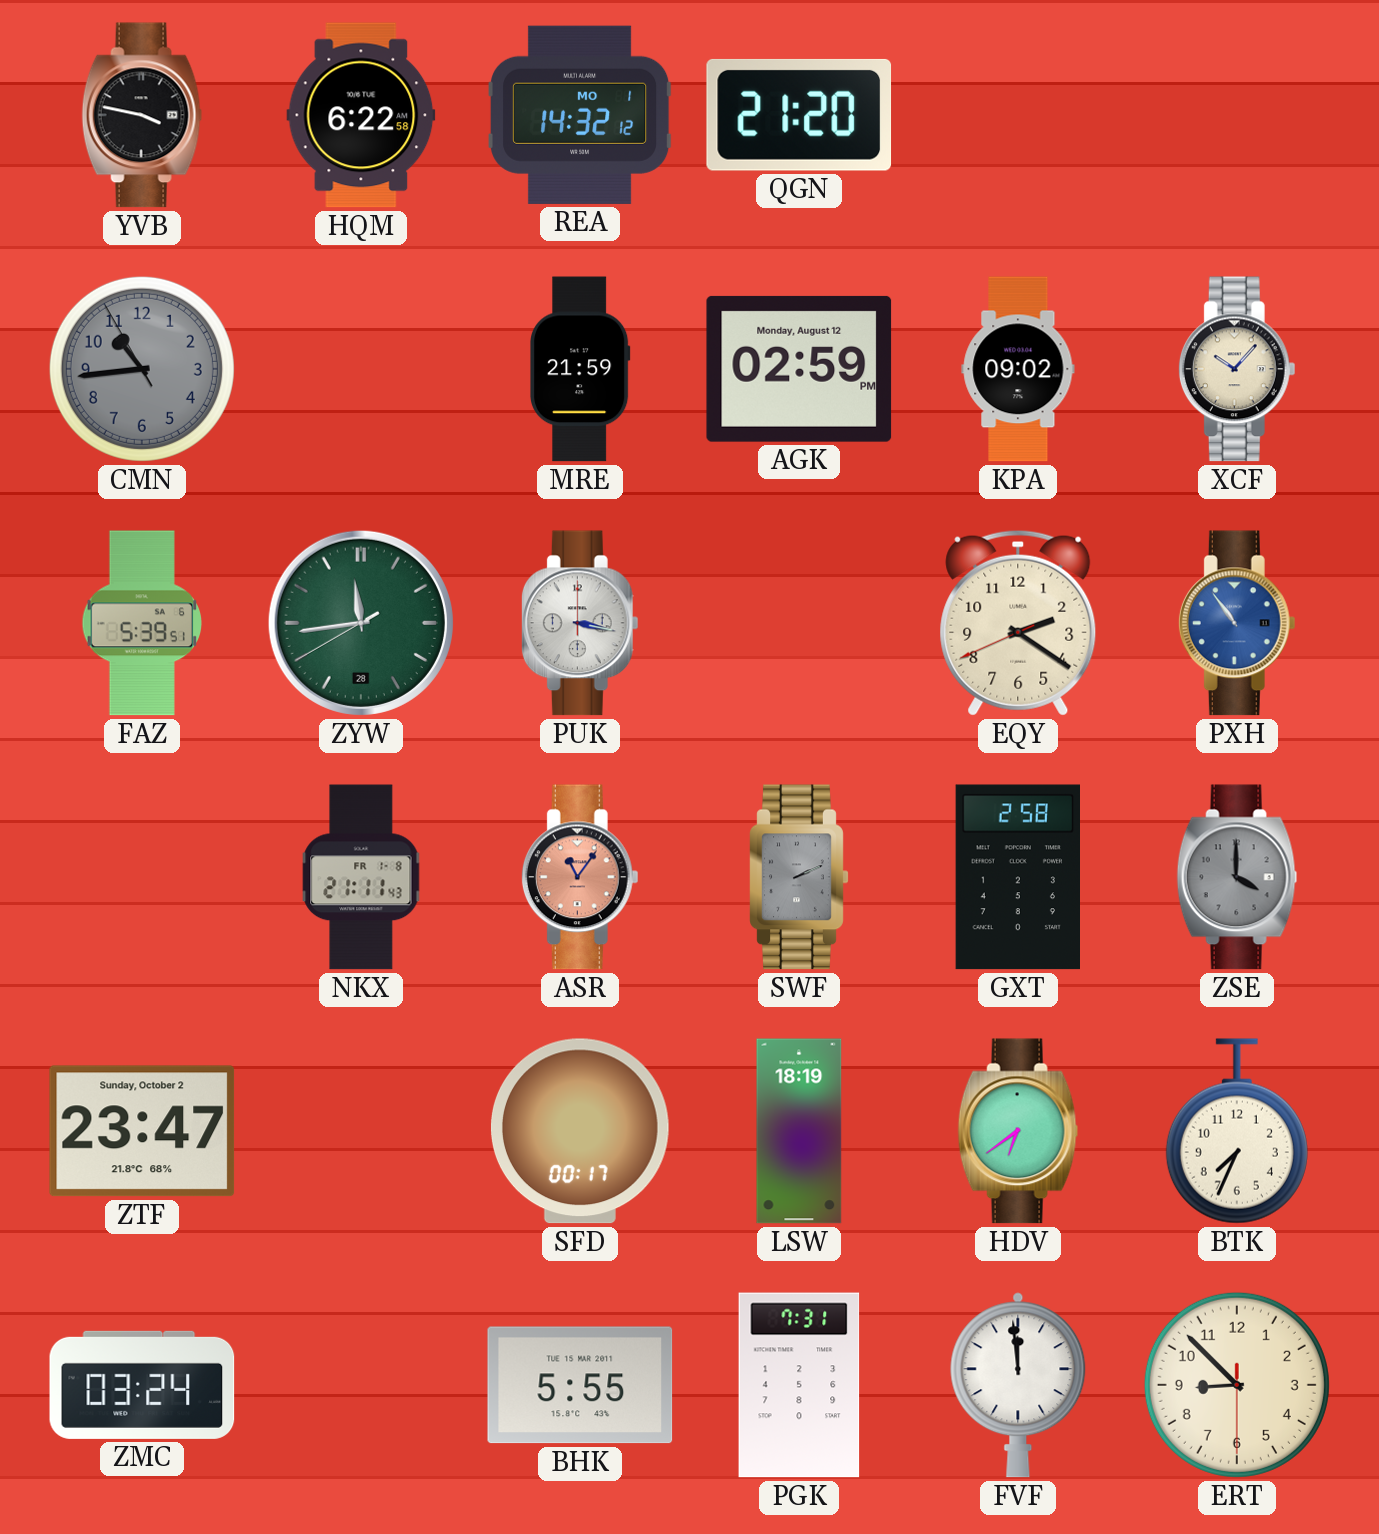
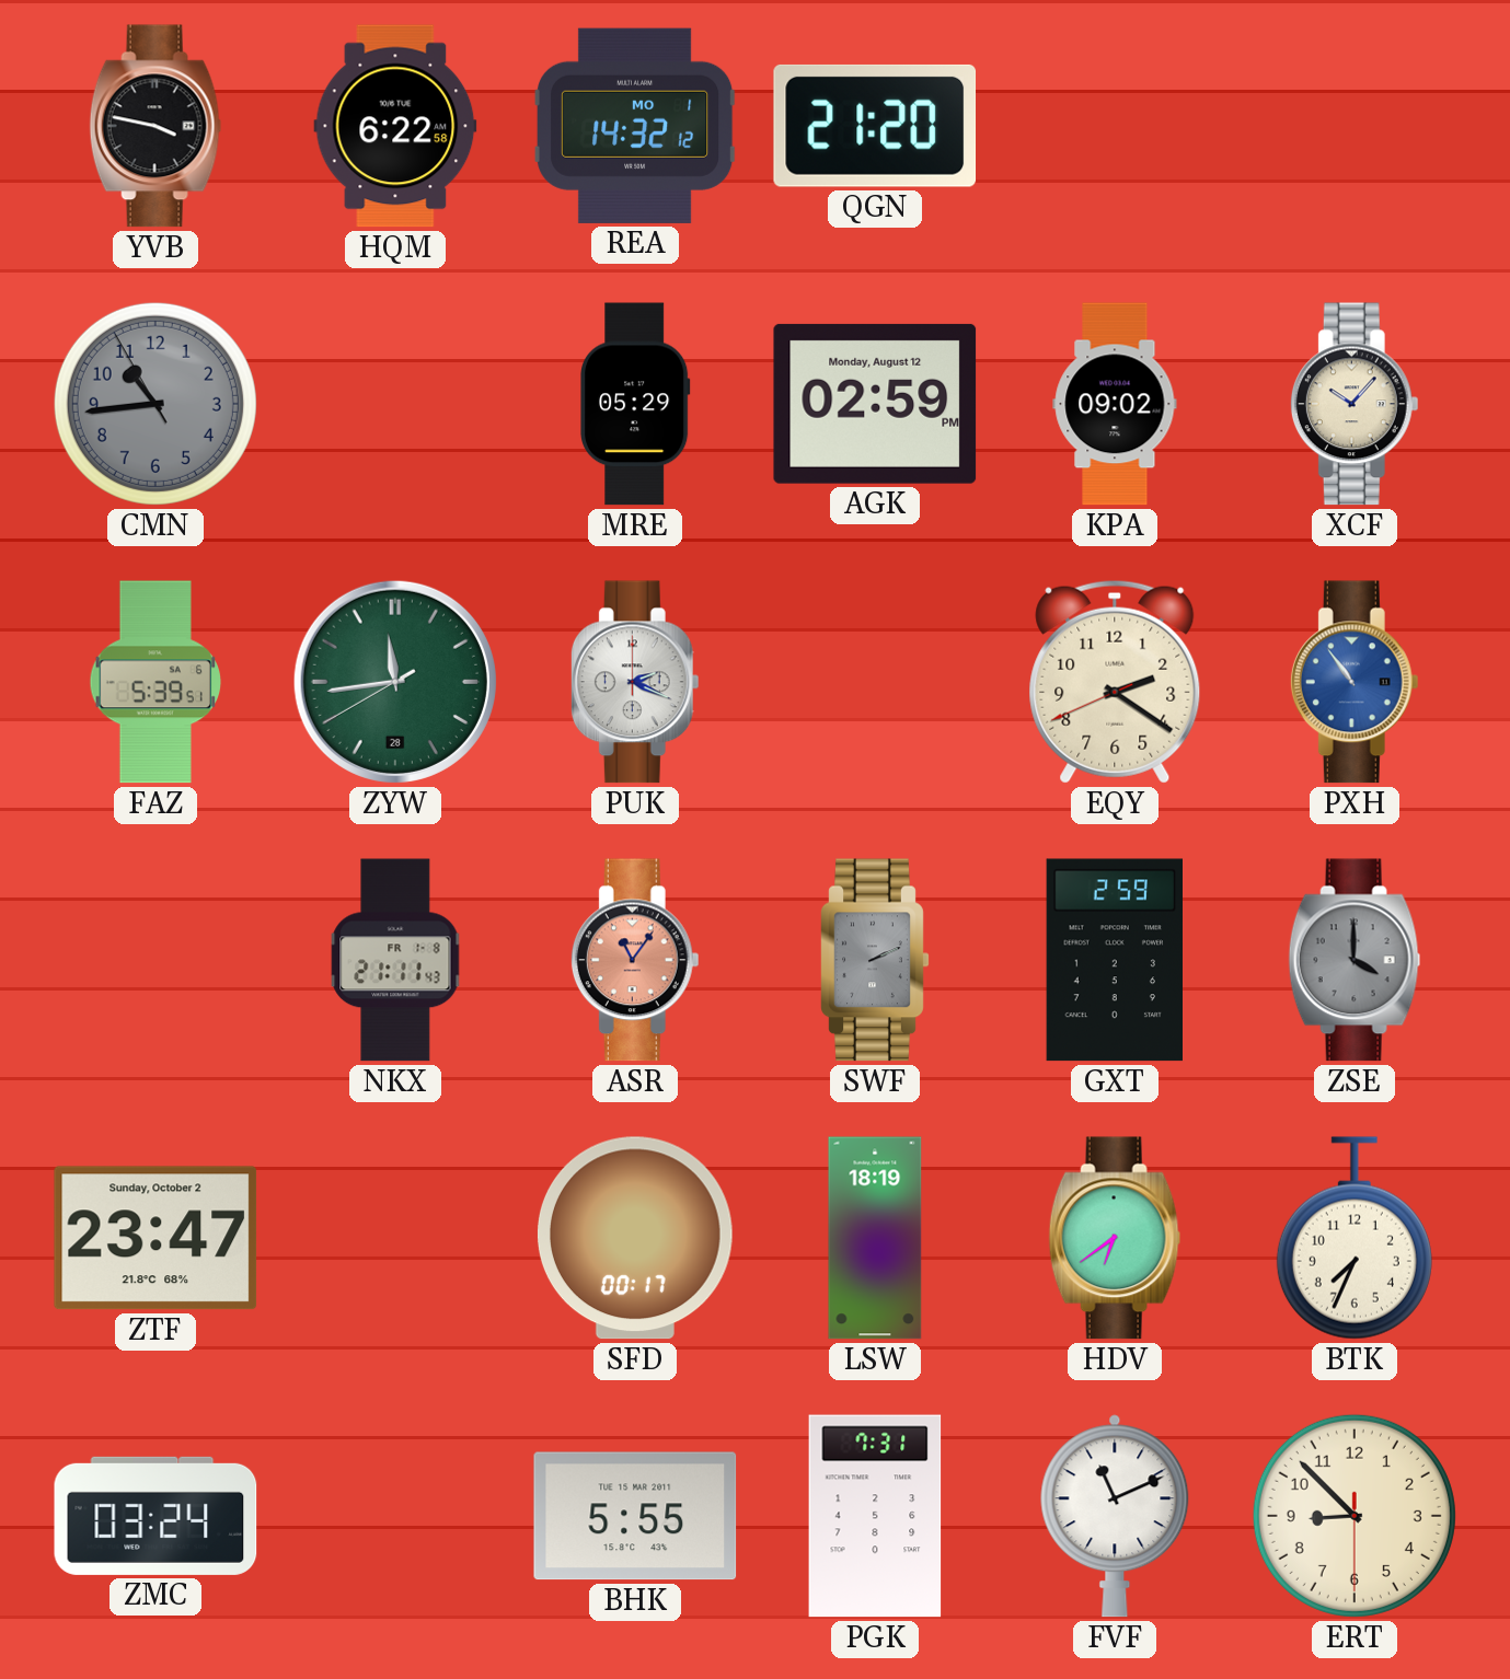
MRE: 21:59 -> 05:29
PUK: 3:17 -> 2:19
GXT: 2:58 -> 2:59
FVF: 11:59 -> 11:11
